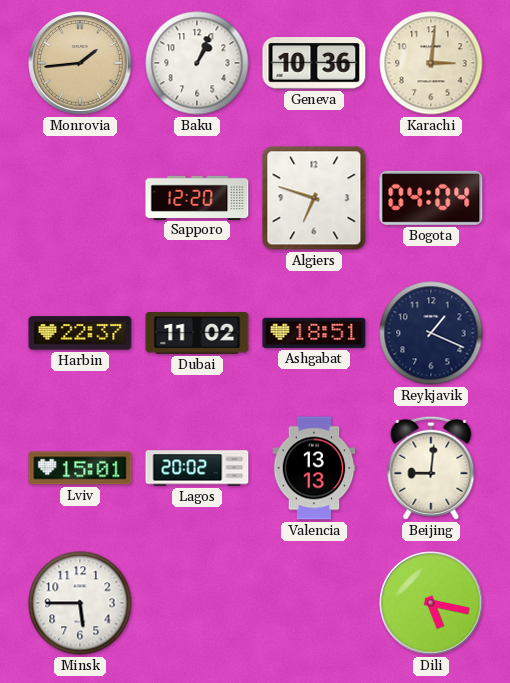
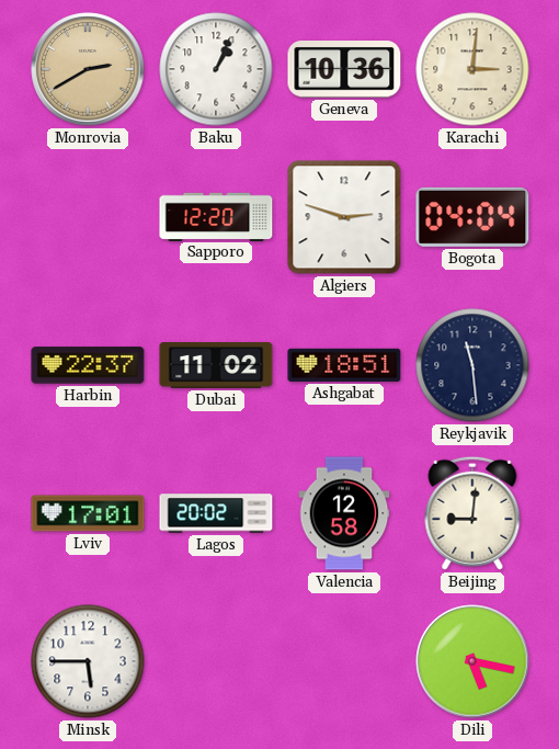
Monrovia: 1:44 -> 2:40
Algiers: 6:48 -> 2:48
Reykjavik: 1:19 -> 11:29
Lviv: 15:01 -> 17:01
Valencia: 13:13 -> 12:58
